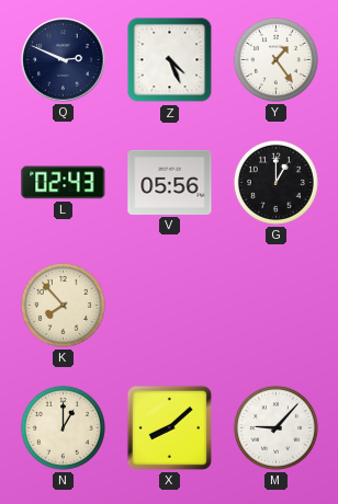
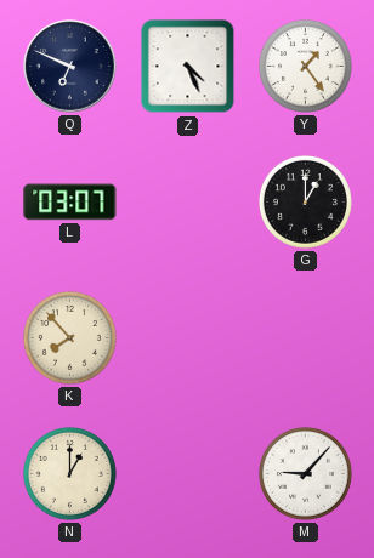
Q: 2:49 -> 6:49
L: 02:43 -> 03:07
V: 05:56 -> none
X: 8:08 -> none
